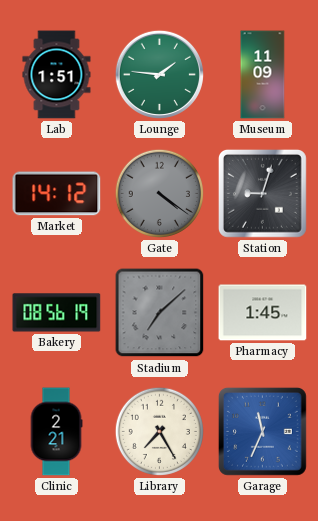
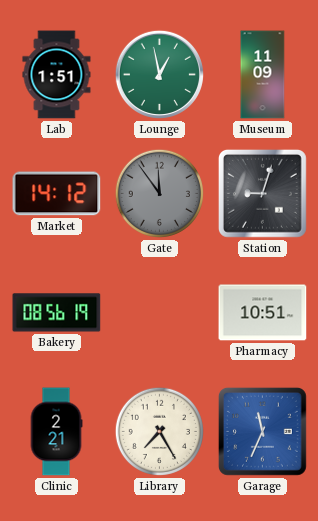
Lounge: 1:46 -> 12:58
Gate: 4:21 -> 11:54
Stadium: 7:08 -> none
Pharmacy: 1:45 -> 10:51
